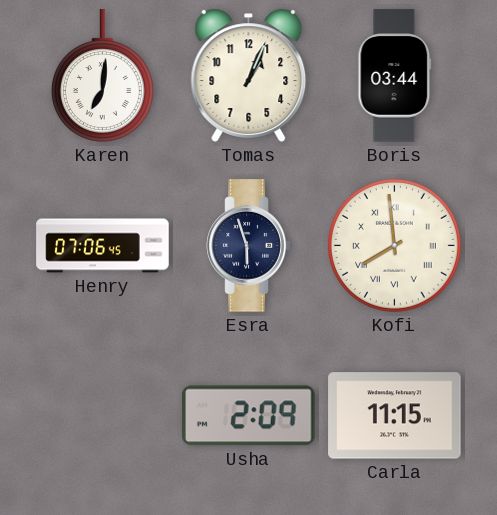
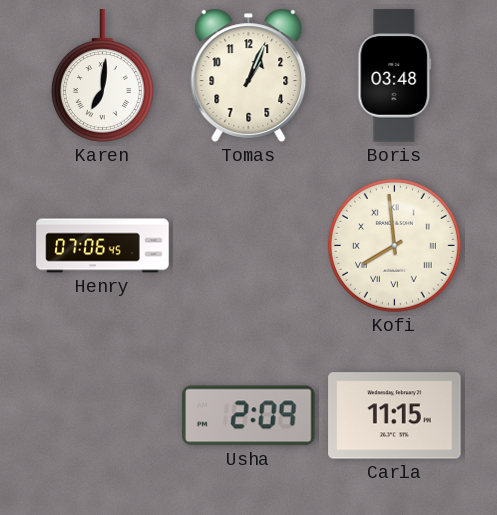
Boris: 03:44 -> 03:48
Esra: 5:57 -> none
